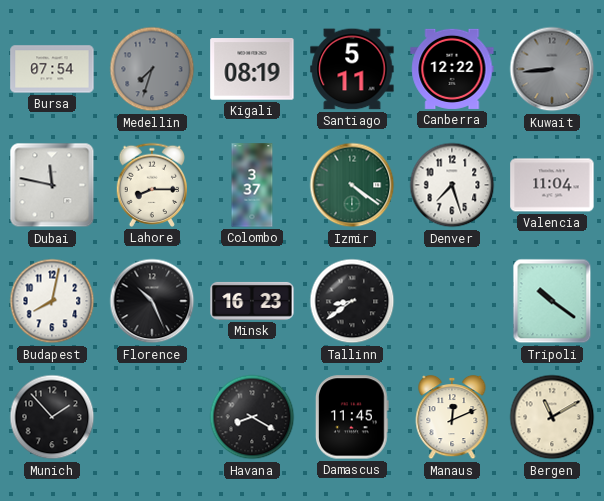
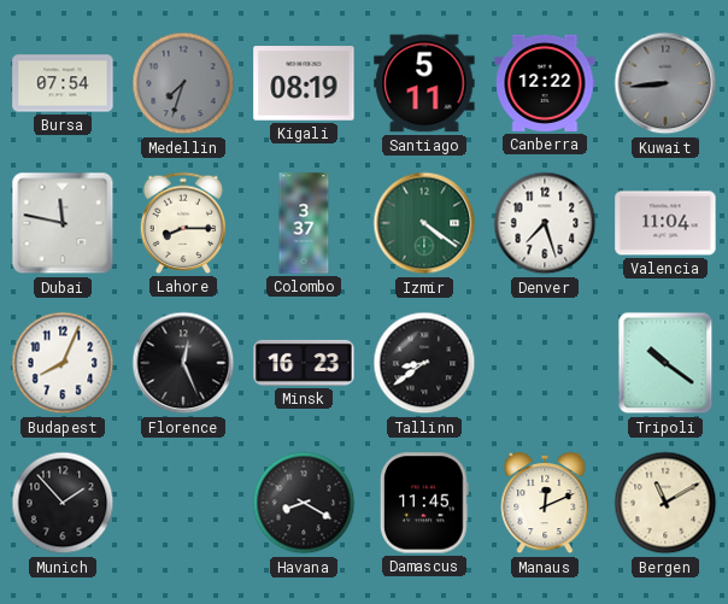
Budapest: 8:02 -> 8:04
Florence: 10:26 -> 12:26
